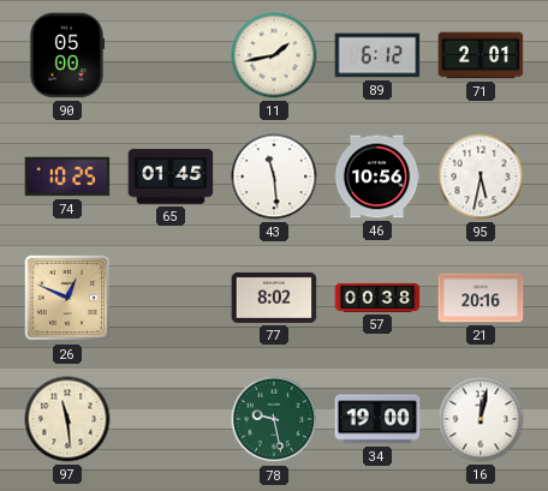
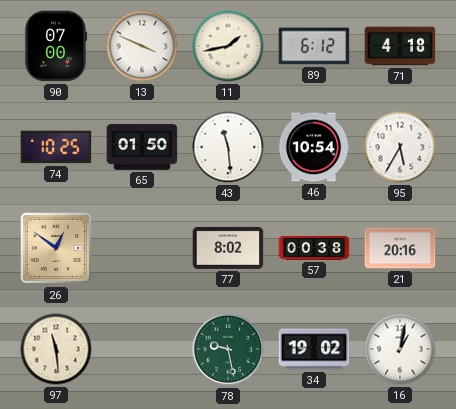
90: 05:00 -> 07:00
13: none -> 3:49
71: 2:01 -> 4:18
65: 01:45 -> 01:50
46: 10:56 -> 10:54
95: 5:32 -> 5:35
26: 12:49 -> 12:51
34: 19:00 -> 19:02
16: 12:02 -> 1:02
